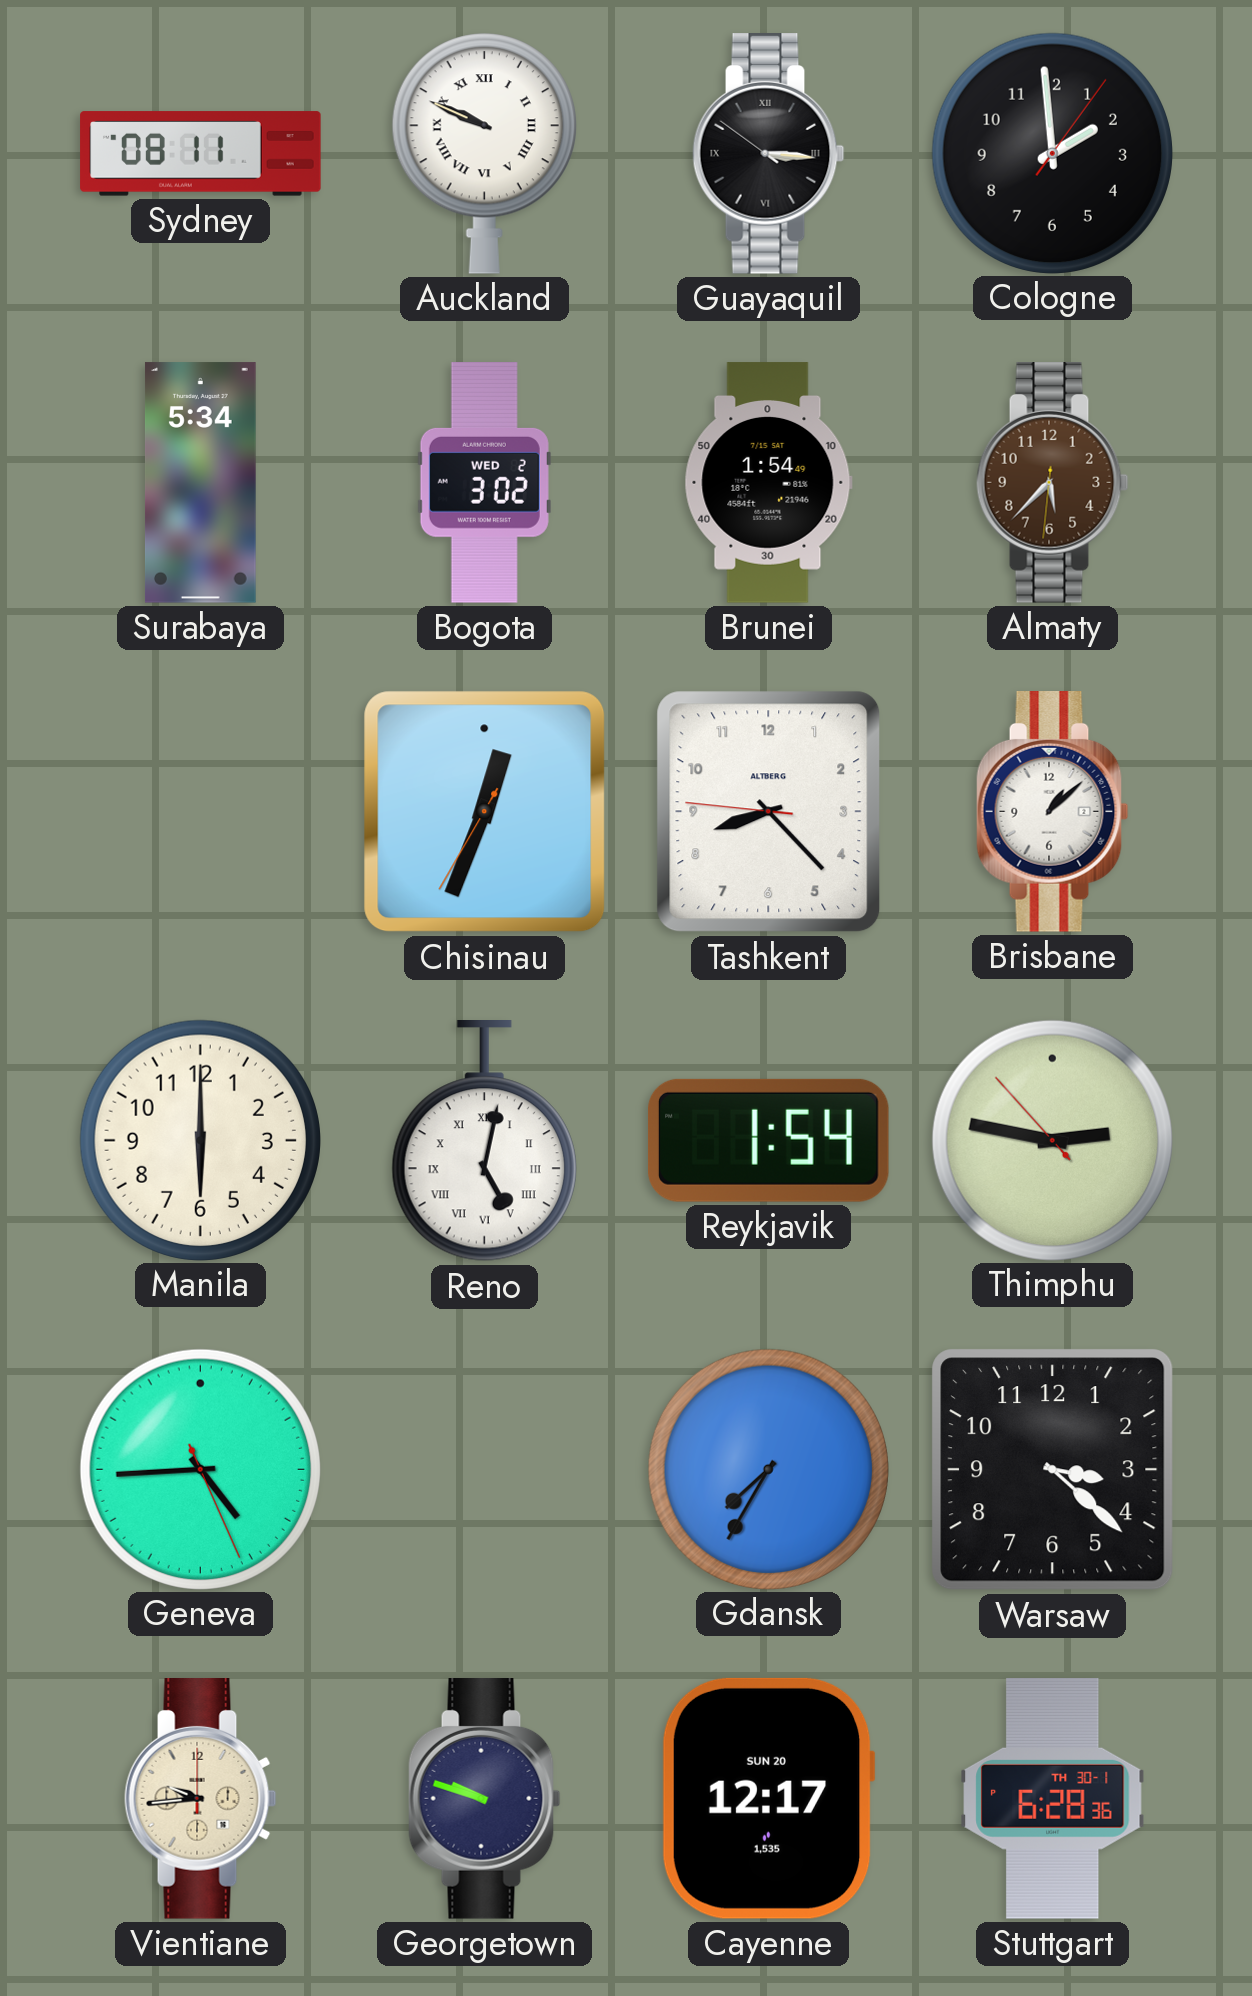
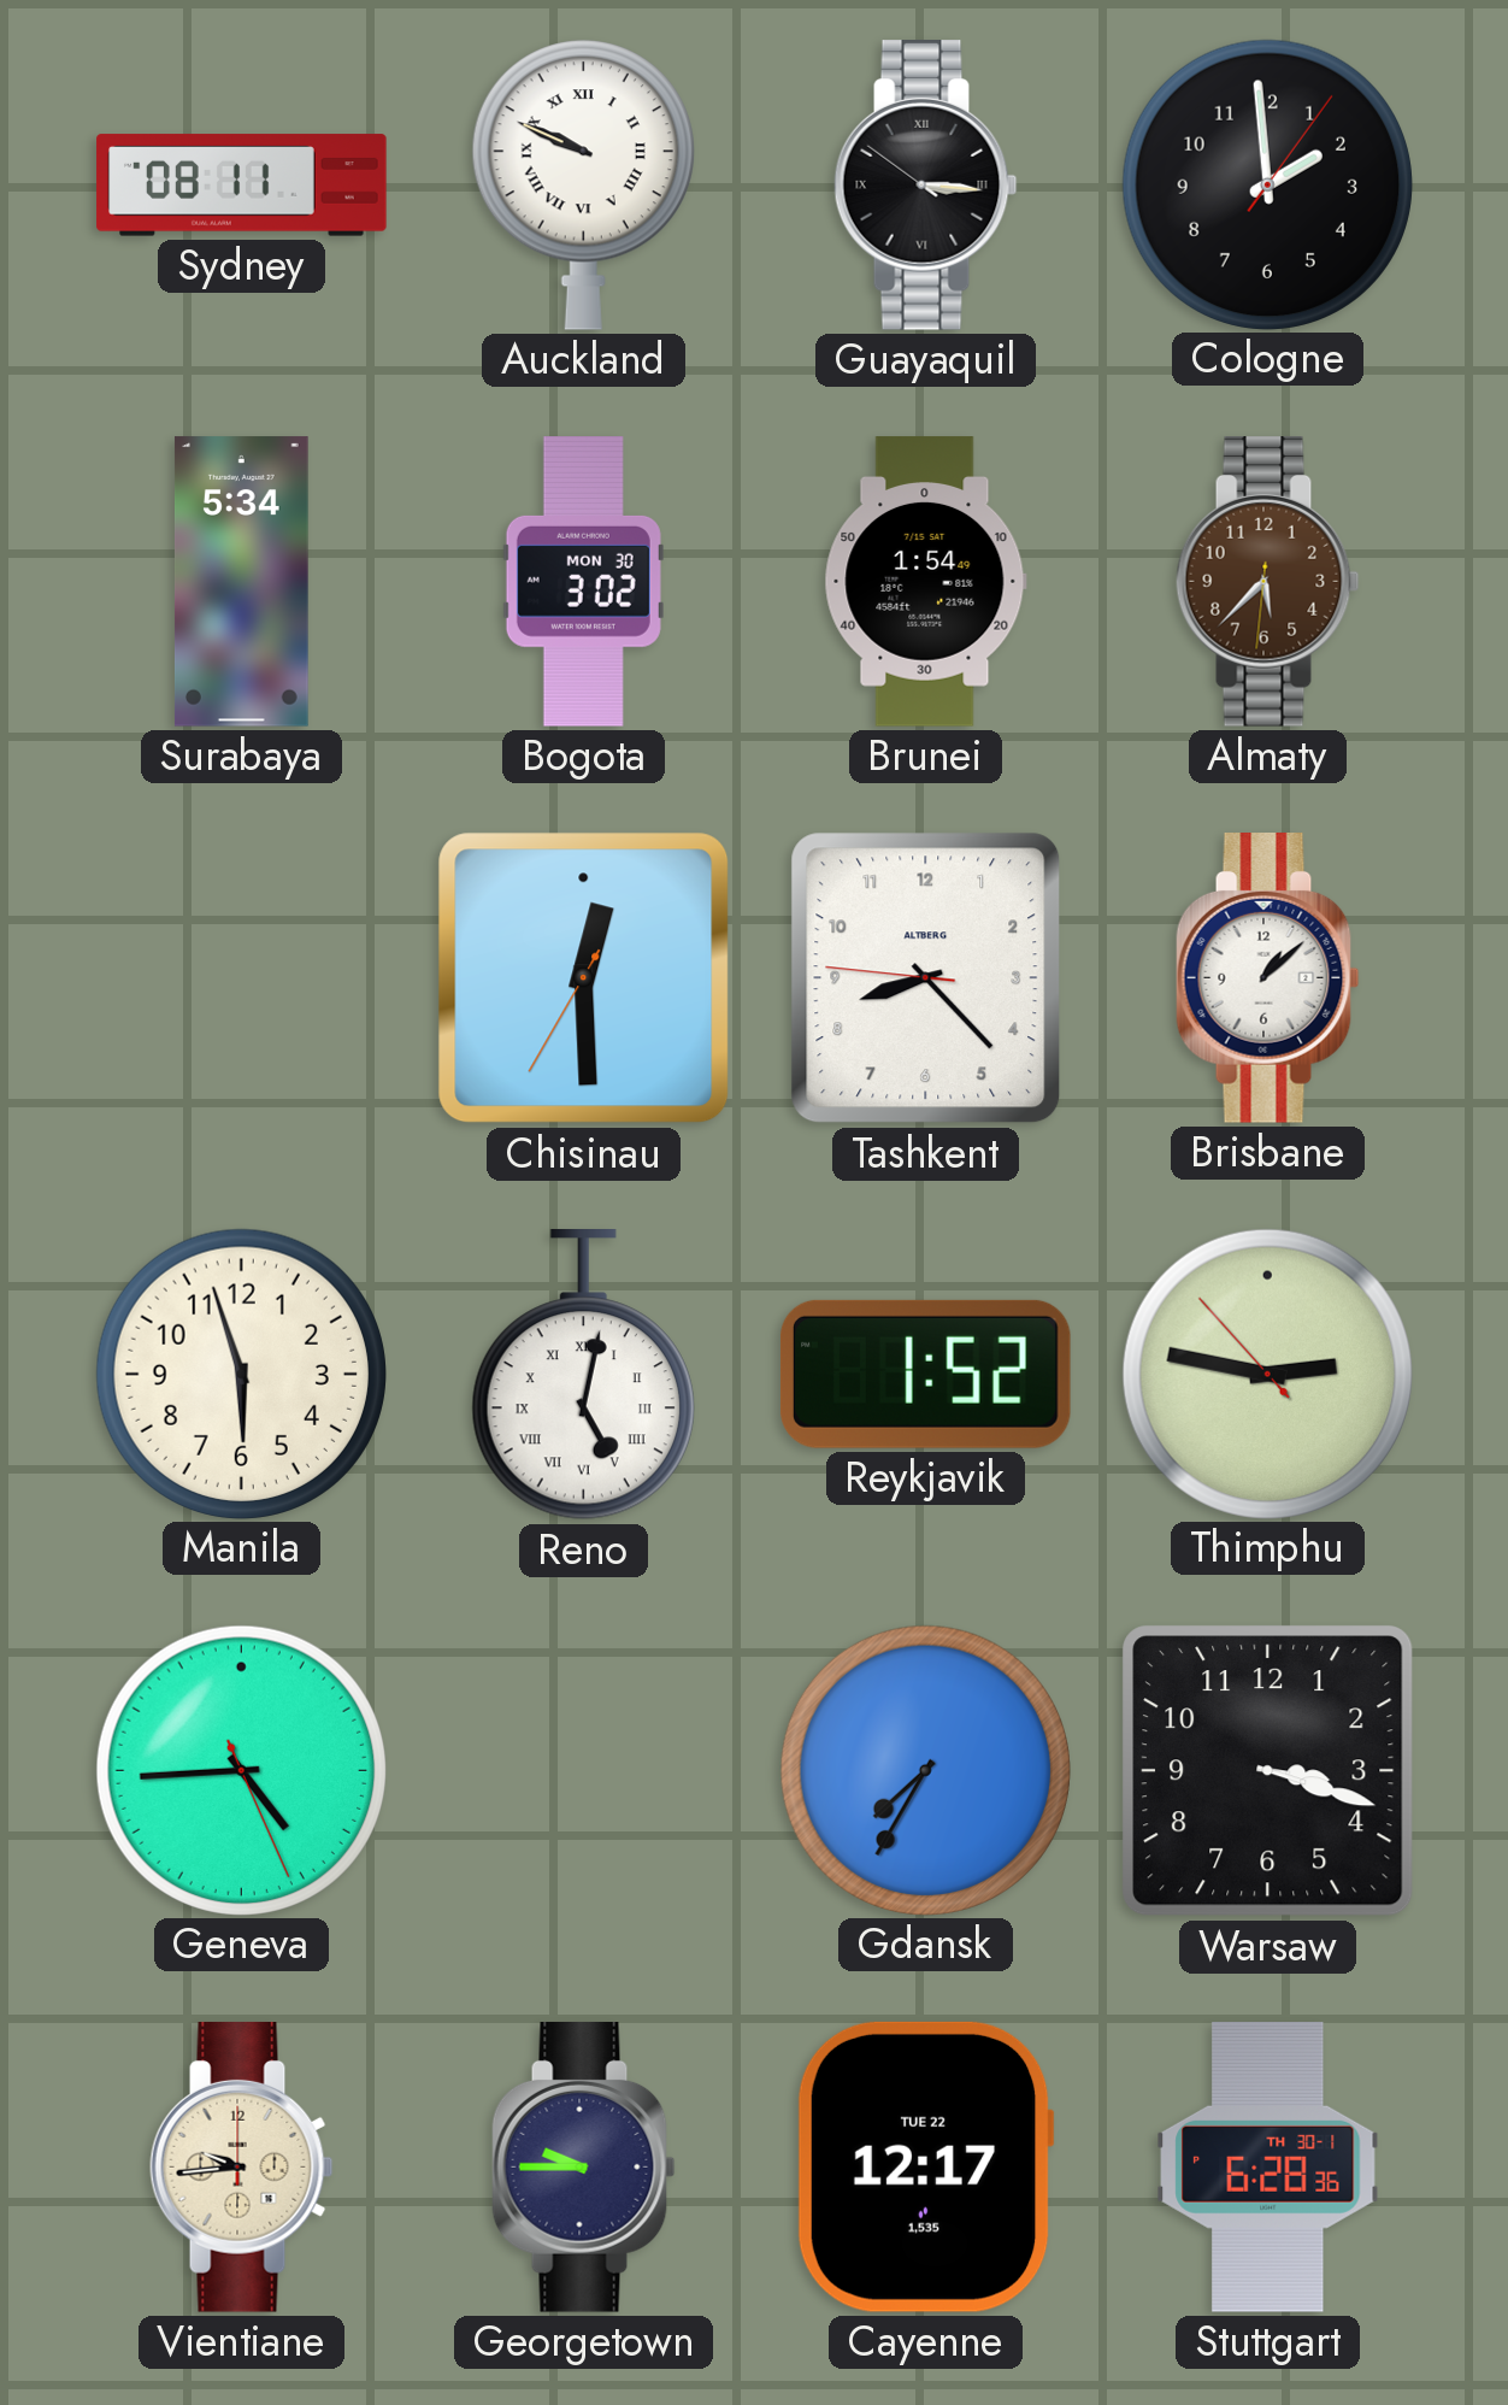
Bogota date: WED 2 -> MON 30
Chisinau: 12:33 -> 12:29
Manila: 6:00 -> 5:57
Reykjavik: 1:54 -> 1:52
Warsaw: 3:22 -> 3:18
Georgetown: 9:48 -> 9:45
Cayenne date: SUN 20 -> TUE 22
